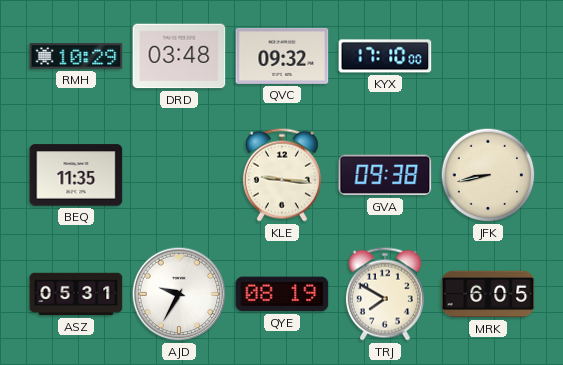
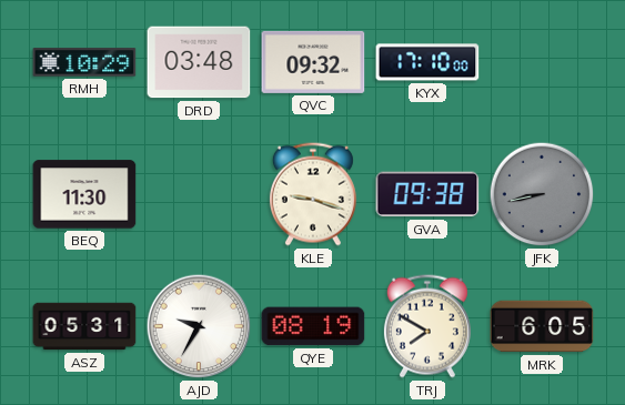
BEQ: 11:35 -> 11:30
KLE: 9:16 -> 9:18
JFK dial: cream -> grey
